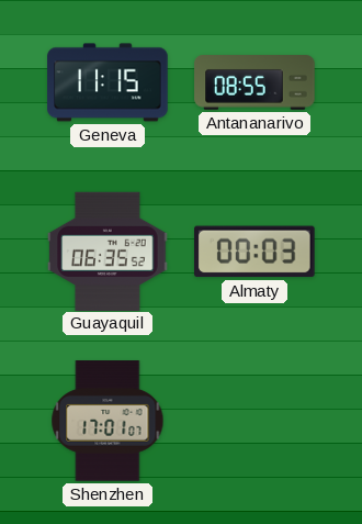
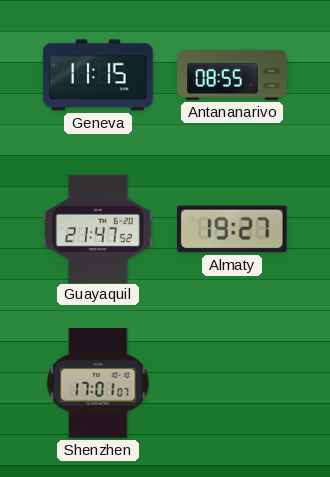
Guayaquil: 06:35 -> 21:47
Almaty: 00:03 -> 19:27
